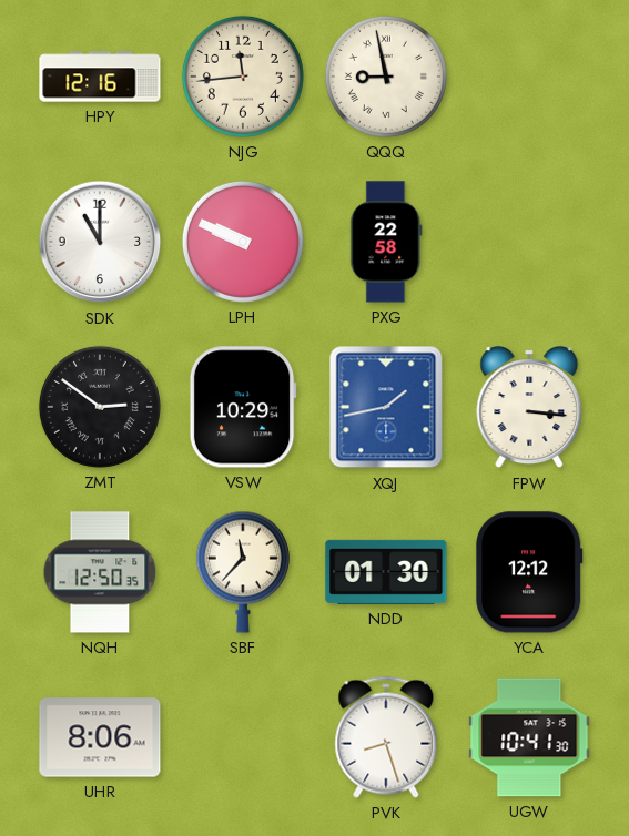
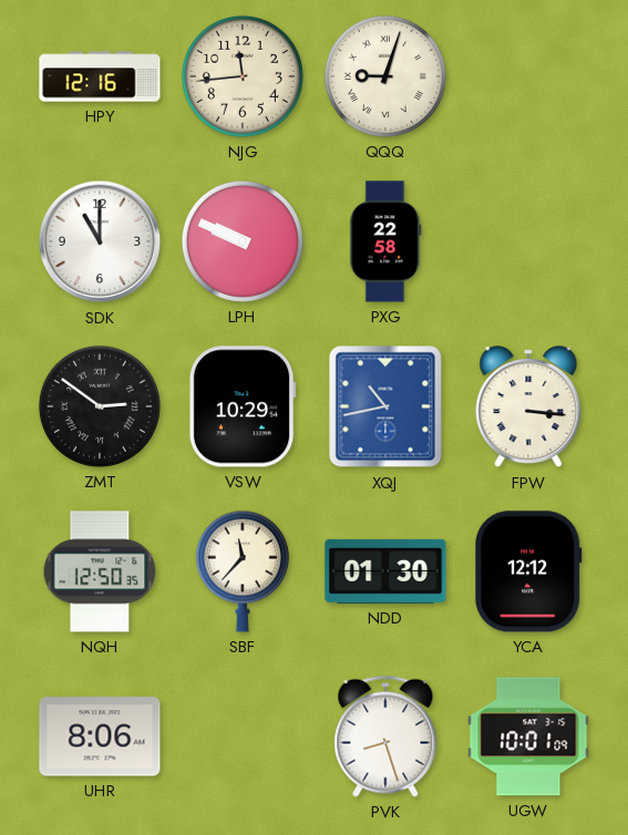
QQQ: 8:58 -> 9:03
XQJ: 1:43 -> 10:43
UGW: 10:41 -> 10:01
